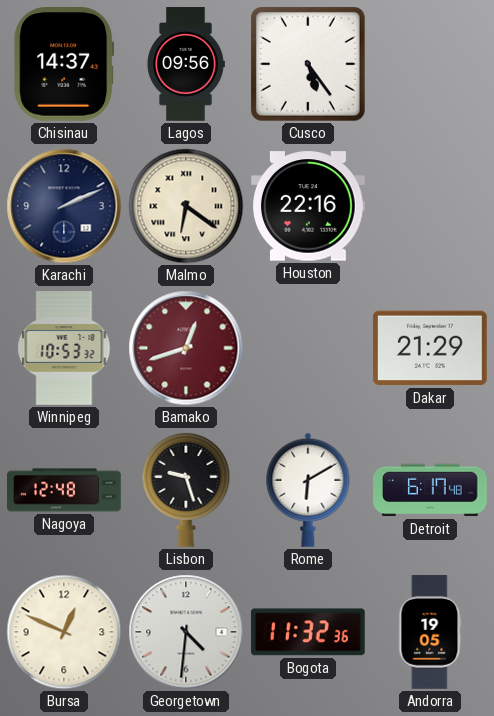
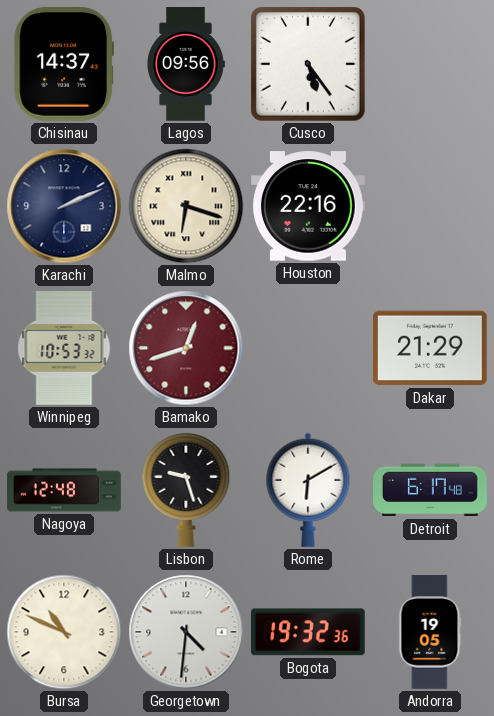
Malmo: 6:21 -> 6:18
Bursa: 12:49 -> 10:49
Bogota: 11:32 -> 19:32
